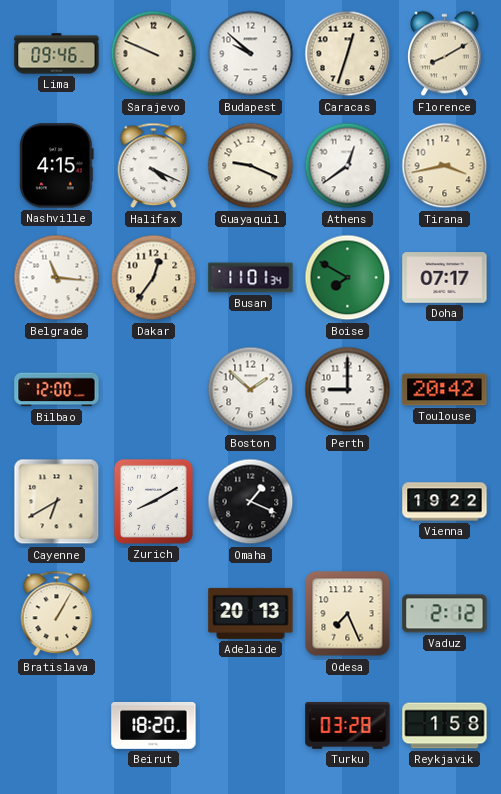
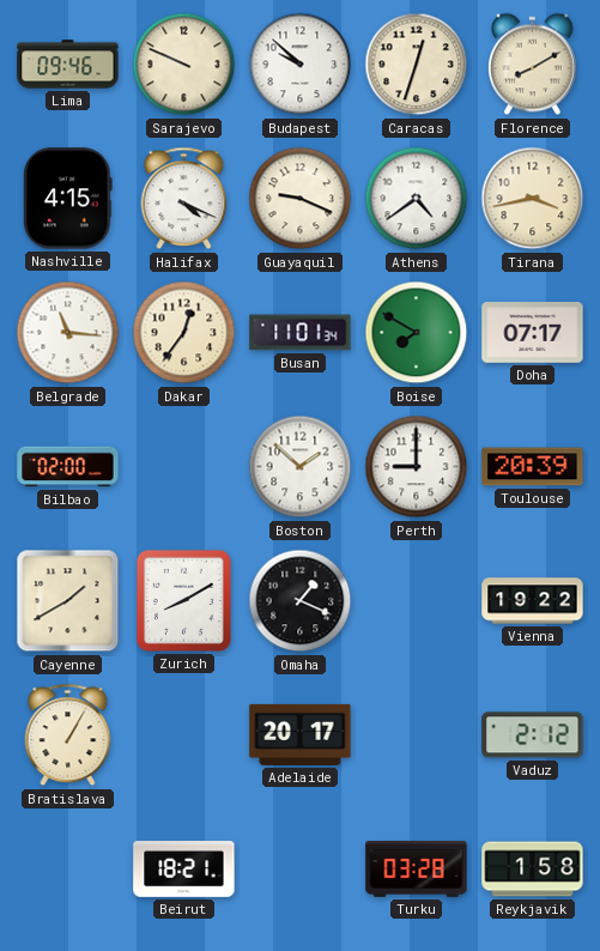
Athens: 12:39 -> 4:39
Bilbao: 12:00 -> 02:00
Toulouse: 20:42 -> 20:39
Cayenne: 6:40 -> 1:40
Adelaide: 20:13 -> 20:17
Odesa: 7:26 -> none
Beirut: 18:20 -> 18:21
